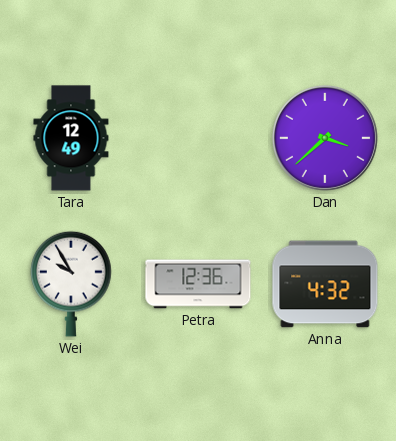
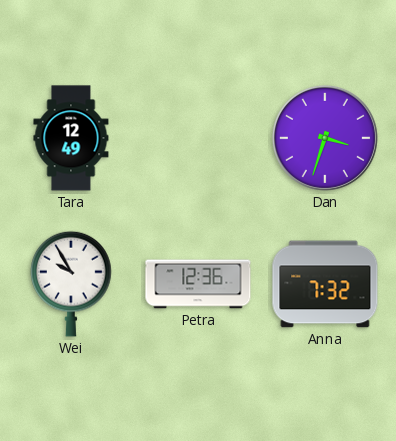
Dan: 3:38 -> 3:33
Anna: 4:32 -> 7:32
